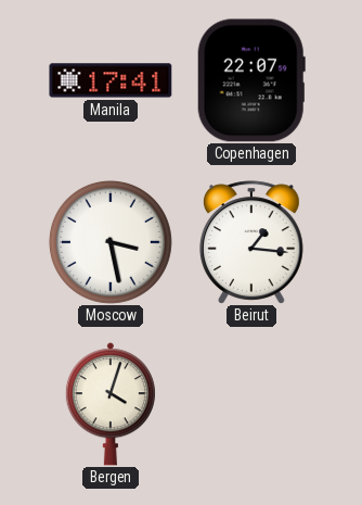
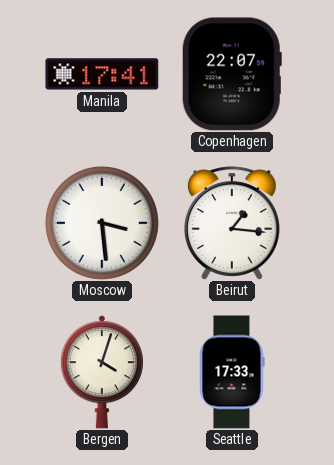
Moscow: 3:28 -> 3:29
Seattle: none -> 17:33
